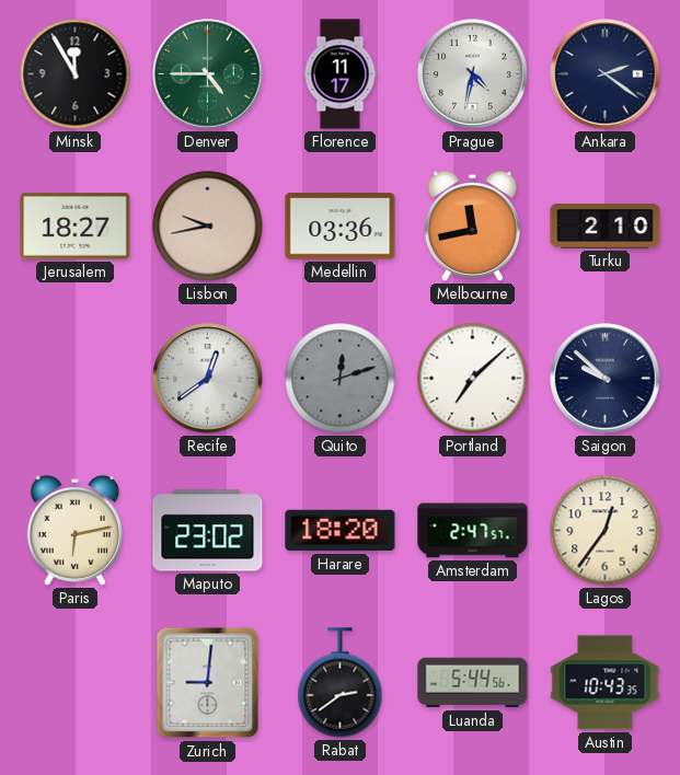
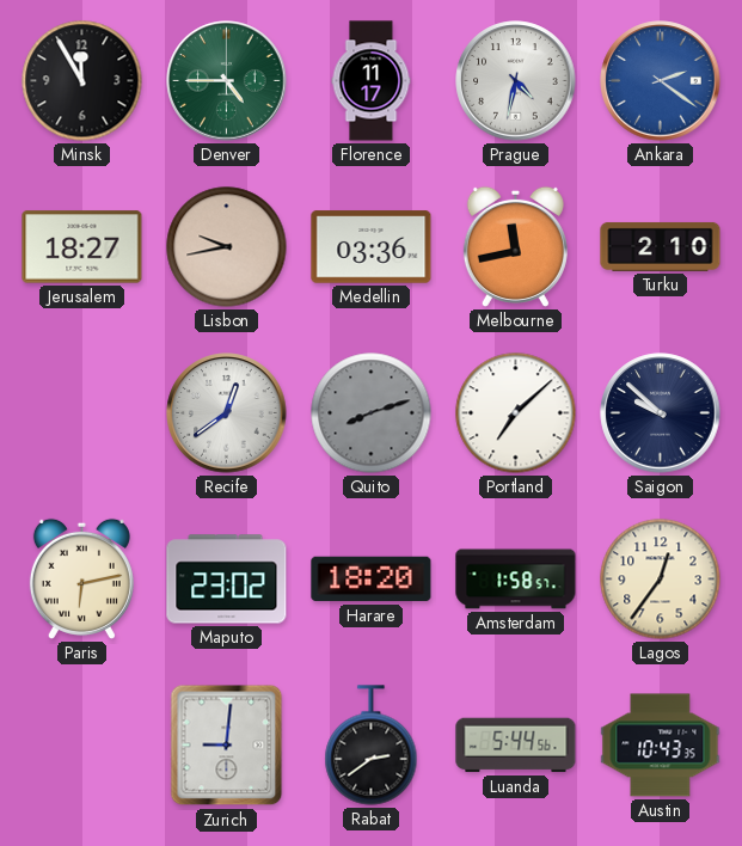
Ankara dial: navy -> blue
Quito: 12:12 -> 8:12
Amsterdam: 2:47 -> 1:58
